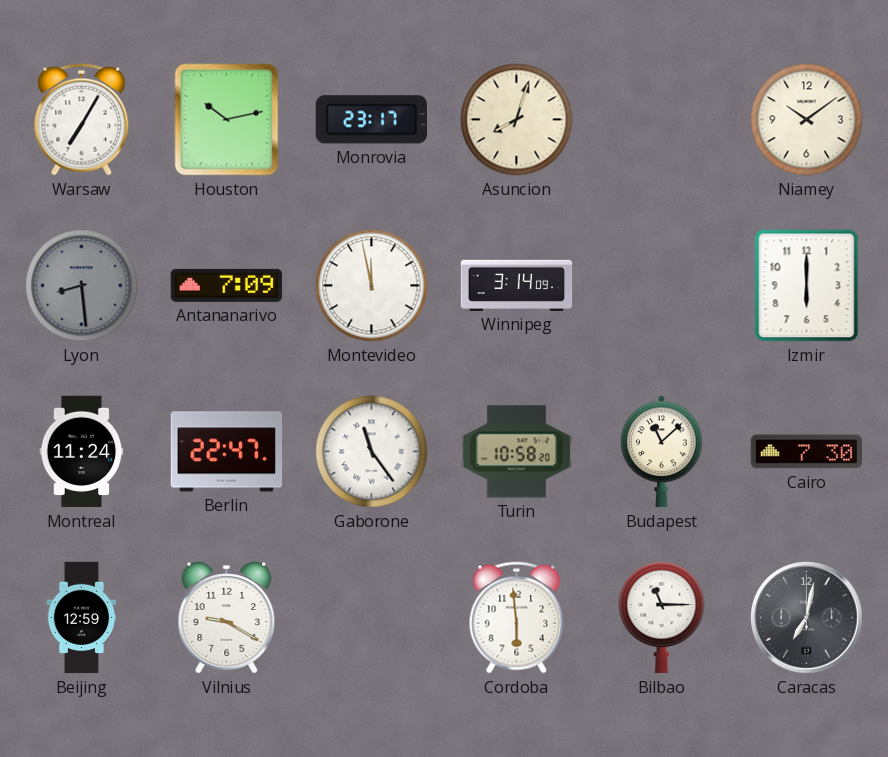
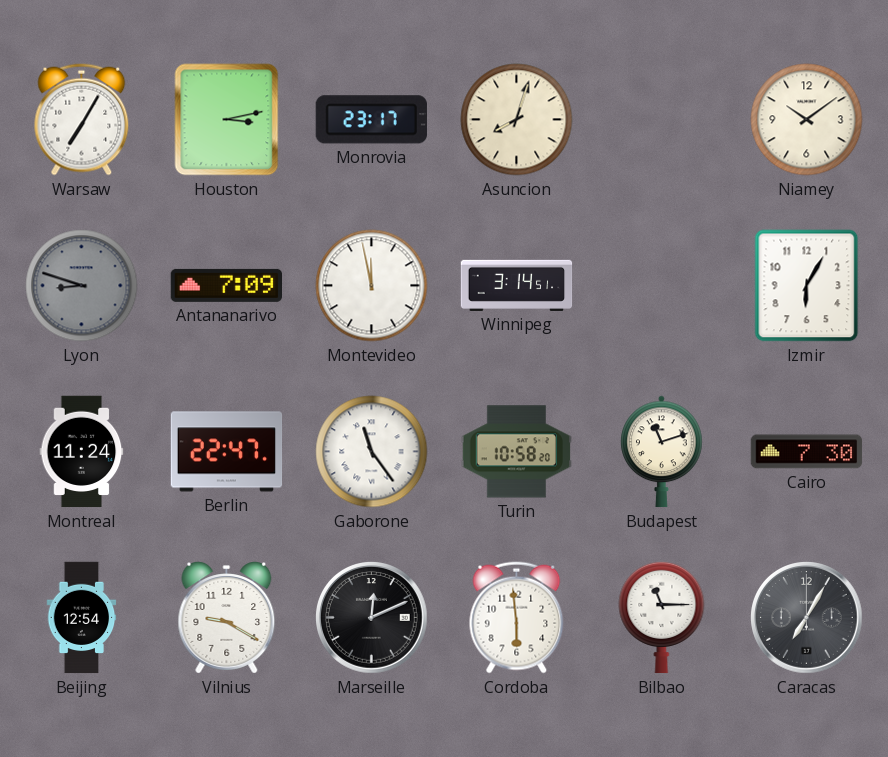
Houston: 10:13 -> 3:13
Lyon: 8:29 -> 8:48
Winnipeg: 3:14:09 -> 3:14:51
Izmir: 6:00 -> 6:05
Budapest: 11:08 -> 11:12
Beijing: 12:59 -> 12:54
Marseille: none -> 12:11
Caracas: 7:02 -> 7:05
